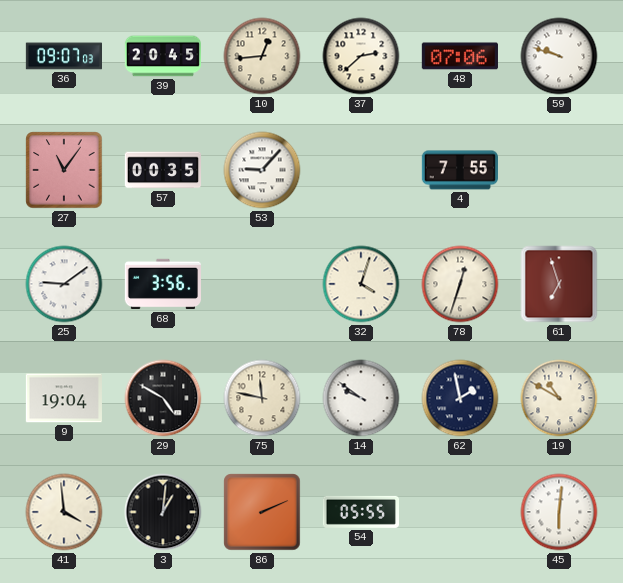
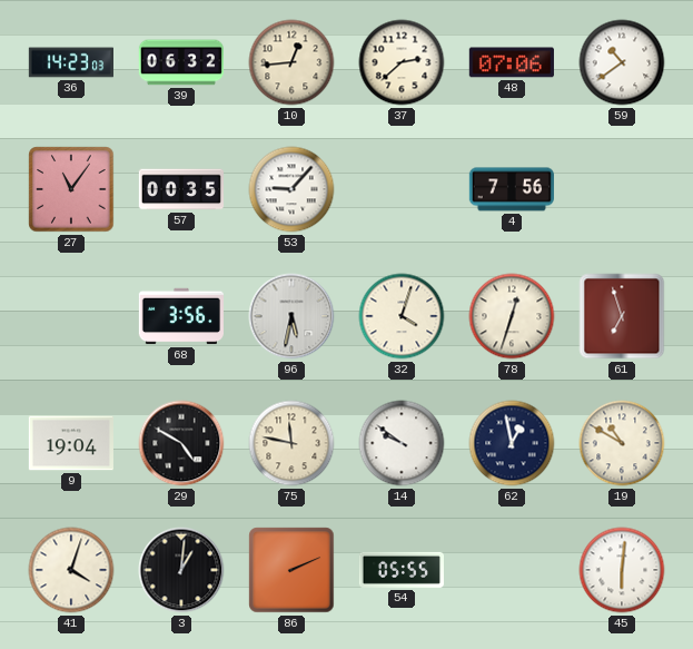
36: 09:07 -> 14:23
39: 20:45 -> 06:32
59: 9:48 -> 10:39
4: 7:55 -> 7:56
25: 9:09 -> none
96: none -> 5:32
62: 1:58 -> 12:58
41: 3:59 -> 4:03
